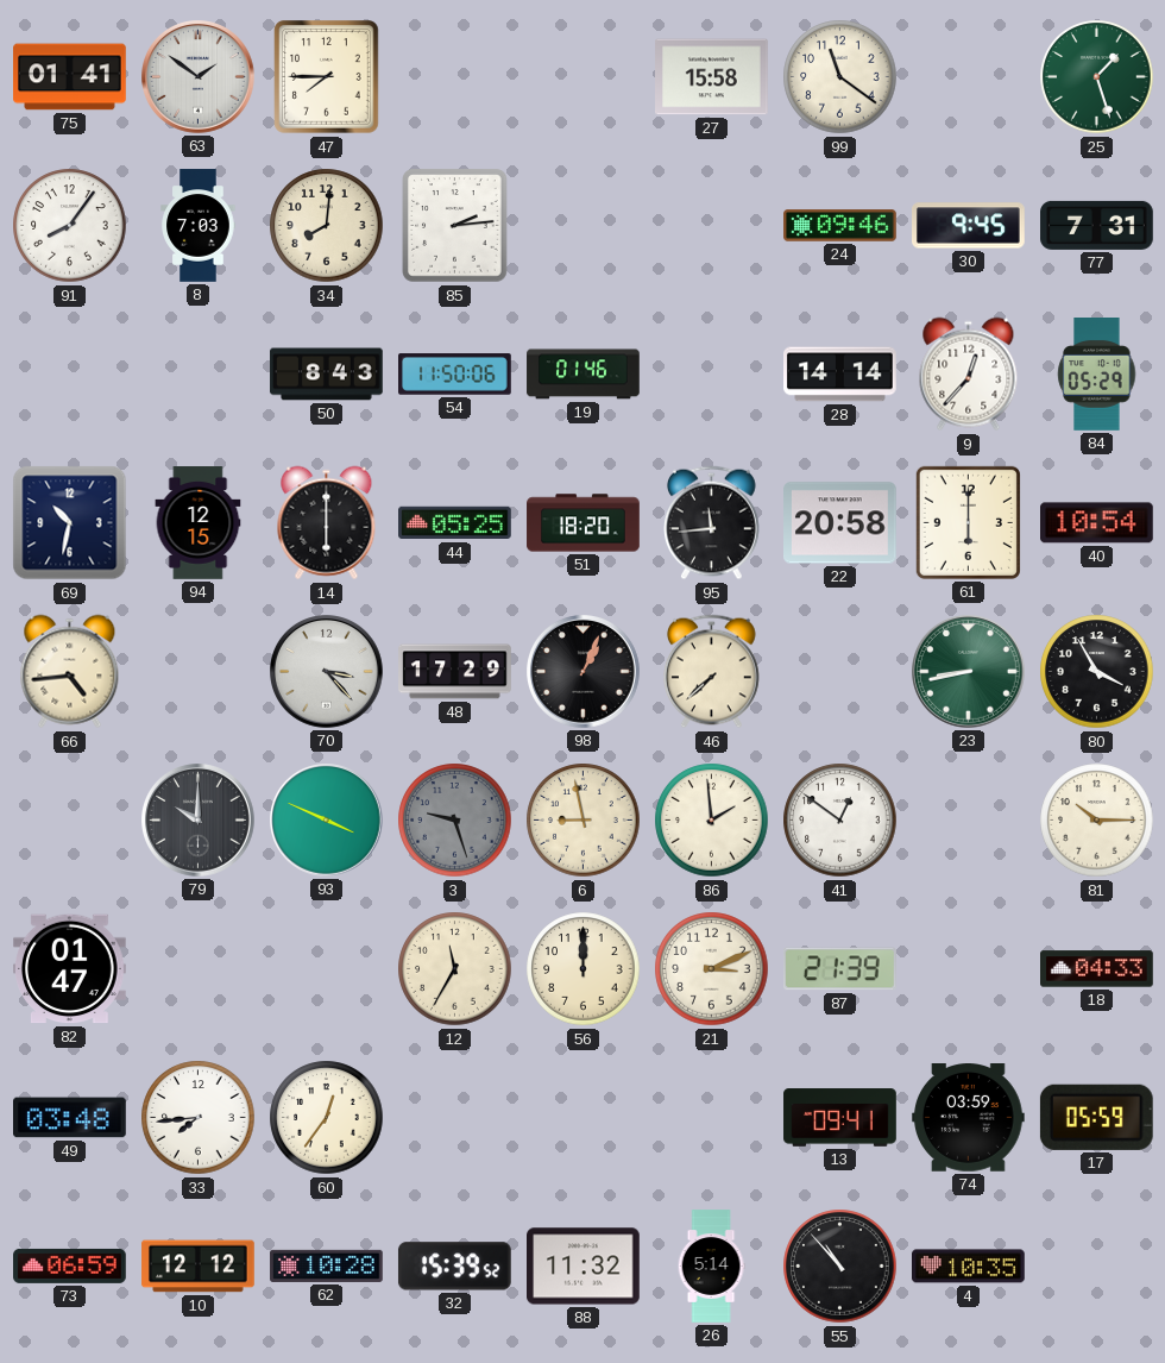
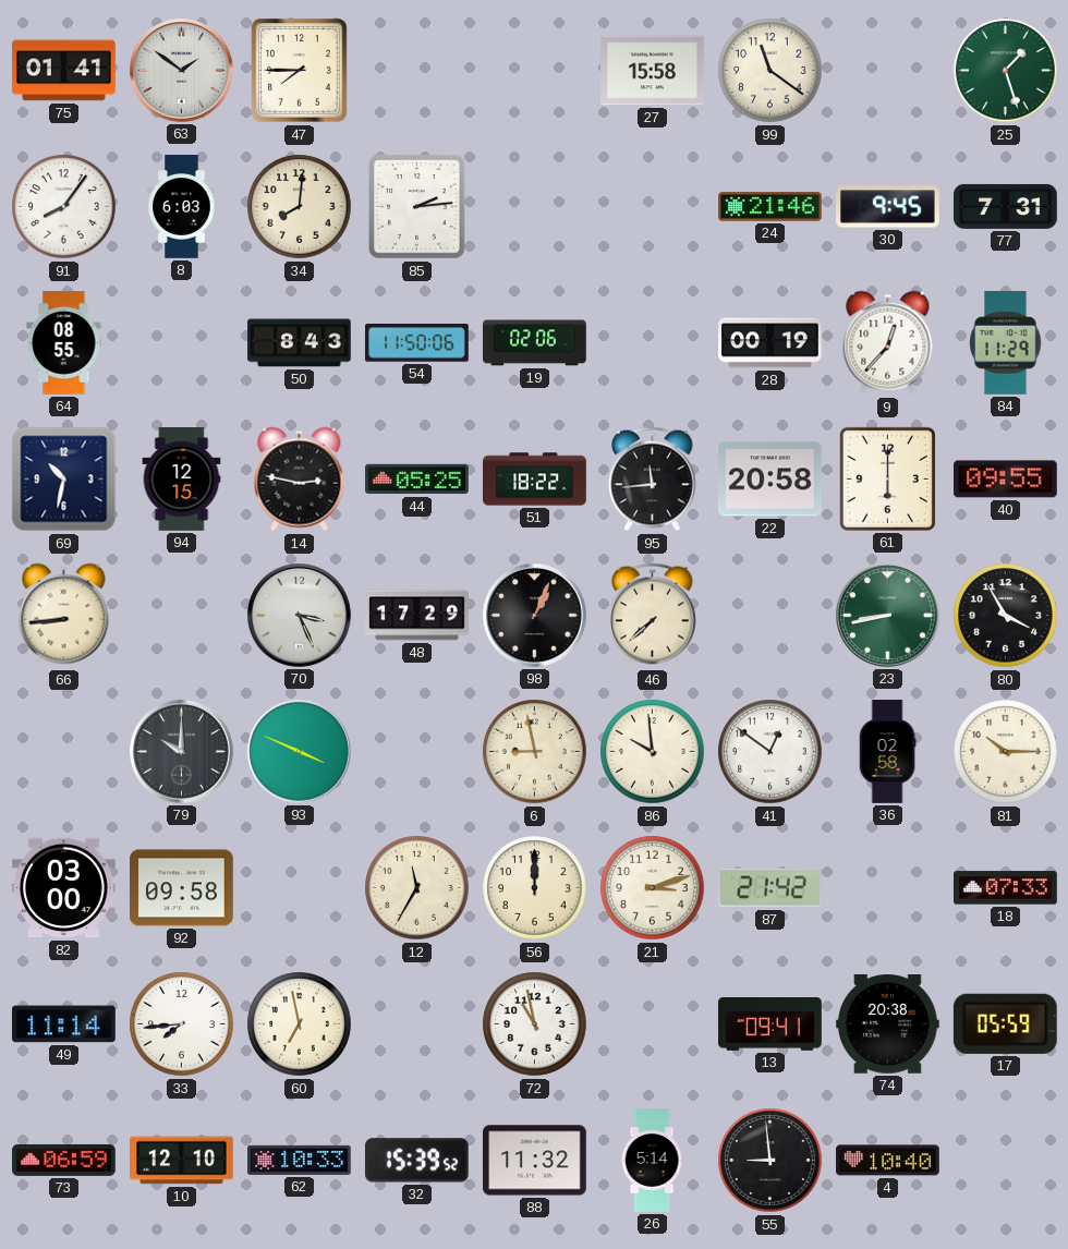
8: 7:03 -> 6:03
24: 09:46 -> 21:46
64: none -> 08:55
19: 01:46 -> 02:06
28: 14:14 -> 00:19
84: 05:29 -> 11:29
14: 6:00 -> 2:47
51: 18:20 -> 18:22
40: 10:54 -> 09:55
66: 4:44 -> 8:44
70: 3:23 -> 3:26
3: 9:27 -> none
86: 1:59 -> 9:59
36: none -> 02:58
82: 01:47 -> 03:00
92: none -> 09:58
21: 3:11 -> 3:12
87: 21:39 -> 21:42
18: 04:33 -> 07:33
49: 03:48 -> 11:14
60: 12:36 -> 6:58
72: none -> 10:58
74: 03:59 -> 20:38
10: 12:12 -> 12:10
62: 10:28 -> 10:33
55: 10:53 -> 8:59
4: 10:35 -> 10:40
